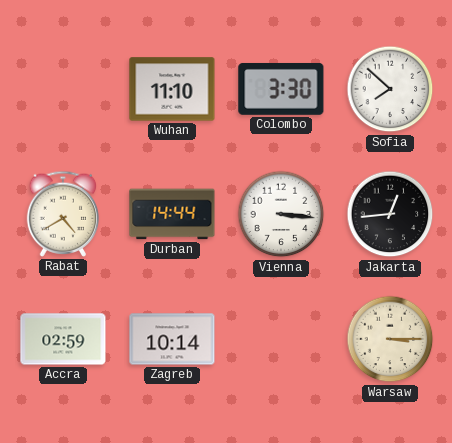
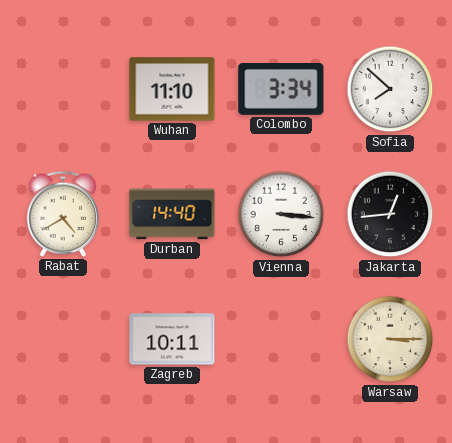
Colombo: 3:30 -> 3:34
Durban: 14:44 -> 14:40
Accra: 02:59 -> none
Zagreb: 10:14 -> 10:11
